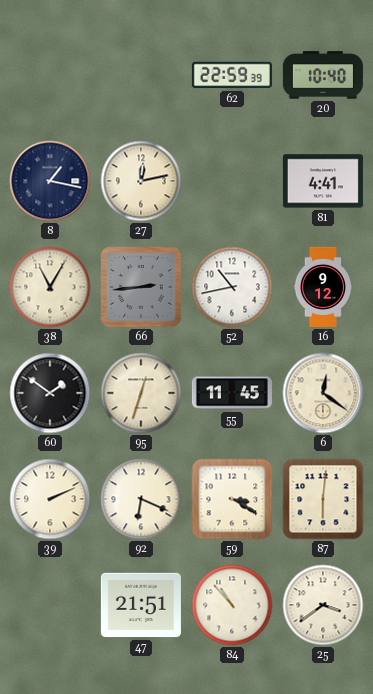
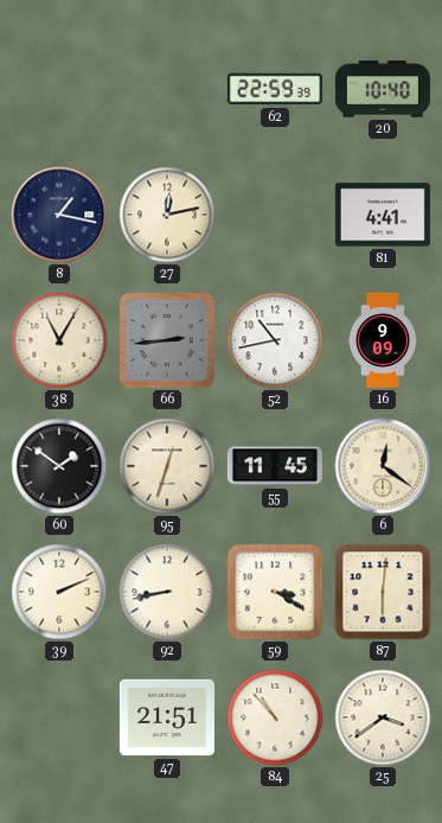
16: 9:12 -> 9:09
92: 6:19 -> 8:43
